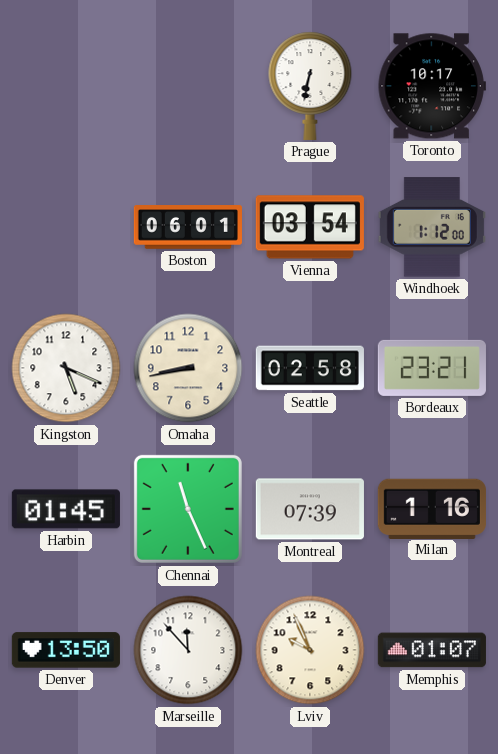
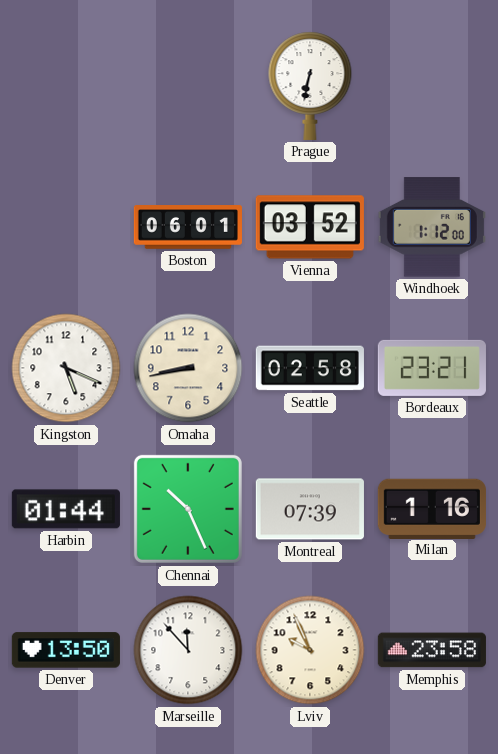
Toronto: 10:17 -> none
Vienna: 03:54 -> 03:52
Harbin: 01:45 -> 01:44
Chennai: 11:26 -> 10:26
Memphis: 01:07 -> 23:58
